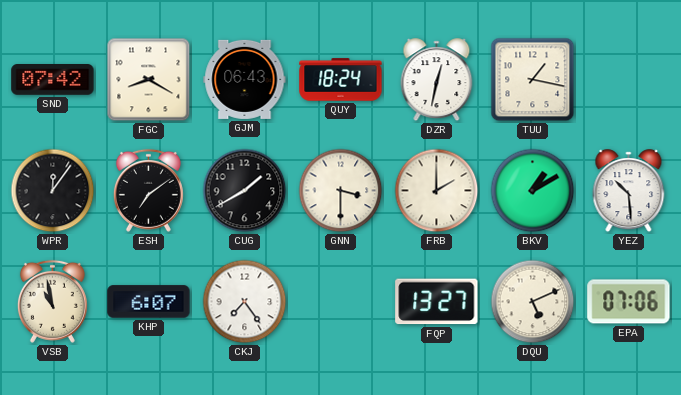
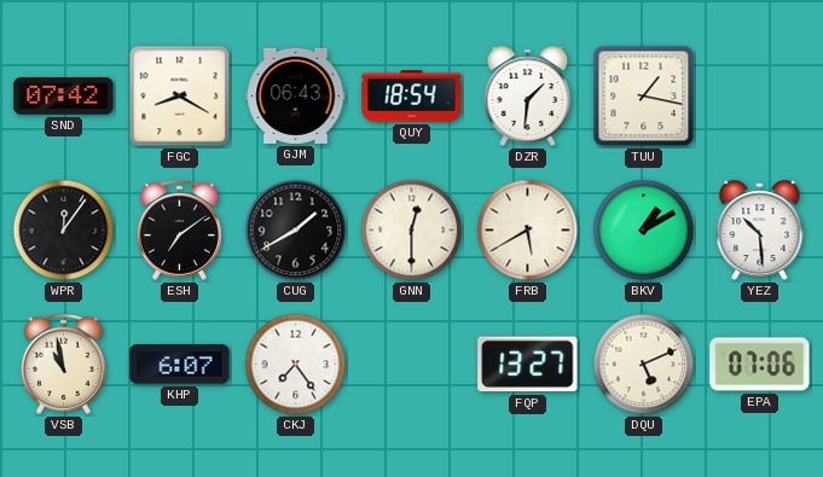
QUY: 18:24 -> 18:54
DZR: 12:32 -> 1:31
GNN: 3:30 -> 12:30
FRB: 2:00 -> 5:40
